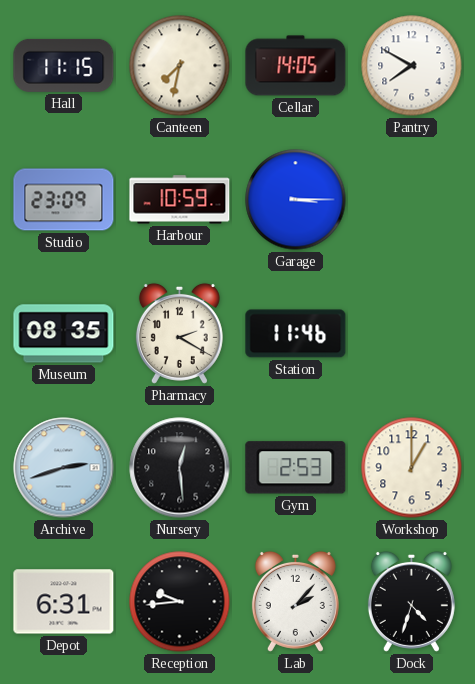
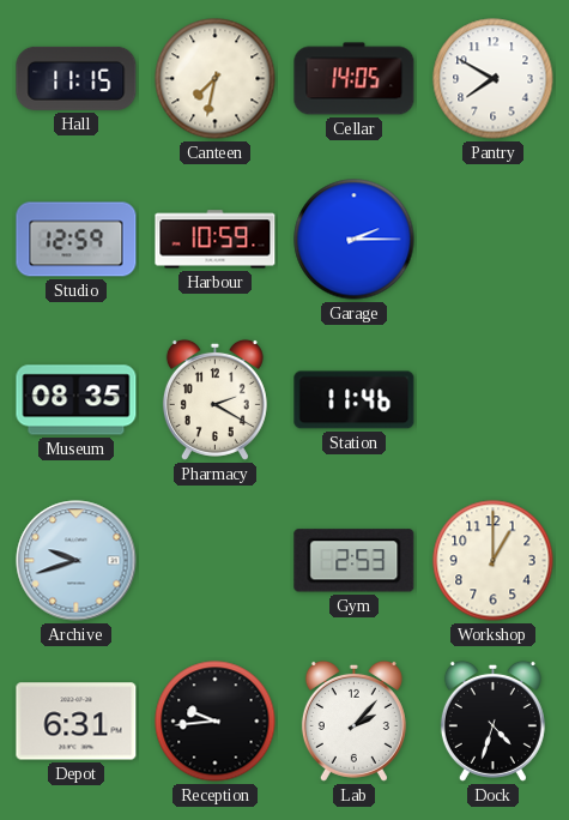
Studio: 23:09 -> 12:59
Garage: 3:15 -> 2:15
Archive: 2:42 -> 9:42
Nursery: 12:29 -> none
